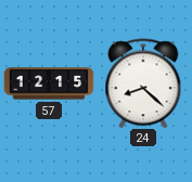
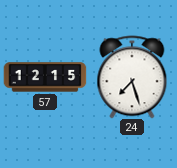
24: 8:22 -> 7:27
